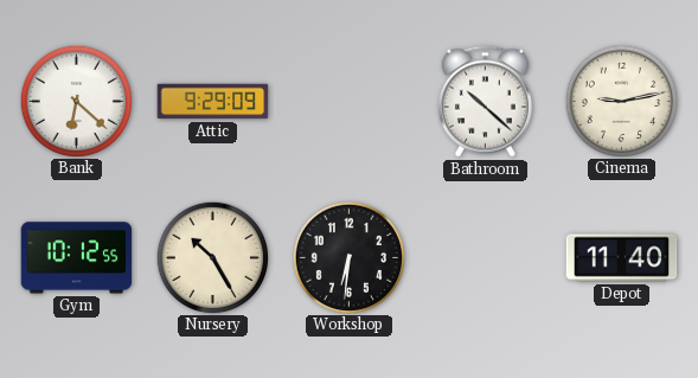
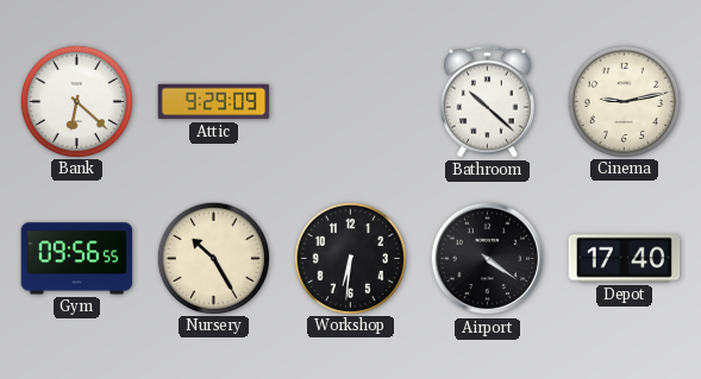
Gym: 10:12 -> 09:56
Airport: none -> 4:21
Depot: 11:40 -> 17:40
